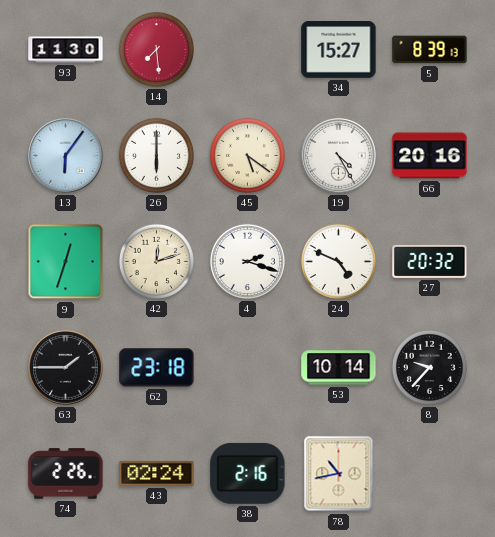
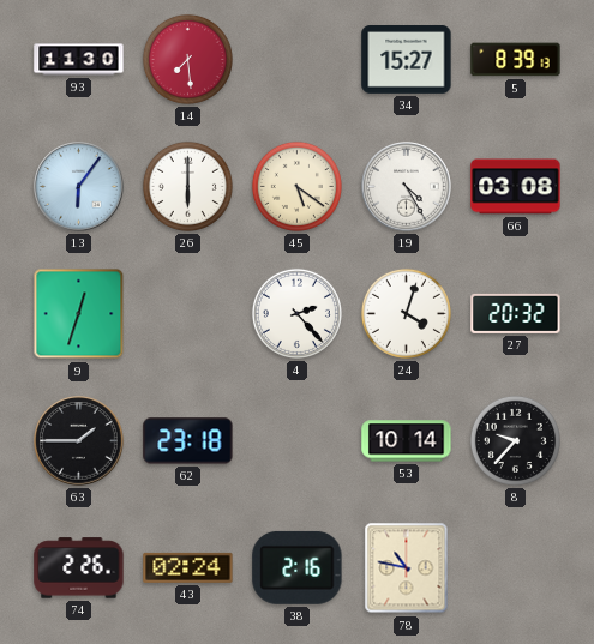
66: 20:16 -> 03:08
42: 12:12 -> none
4: 2:18 -> 2:23
24: 4:49 -> 4:03
78: 10:43 -> 10:47
